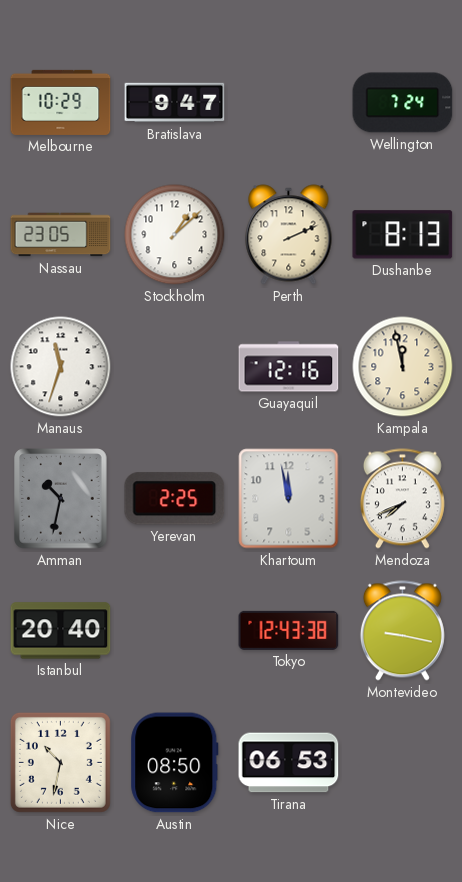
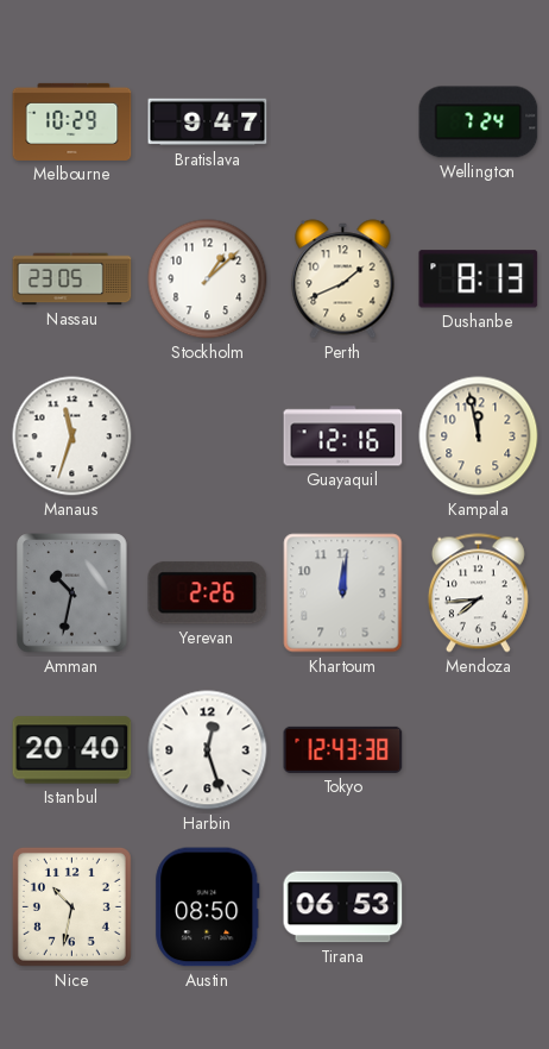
Perth: 2:11 -> 1:41
Yerevan: 2:25 -> 2:26
Khartoum: 11:58 -> 12:01
Mendoza: 7:41 -> 7:44
Harbin: none -> 12:27
Montevideo: 9:17 -> none
